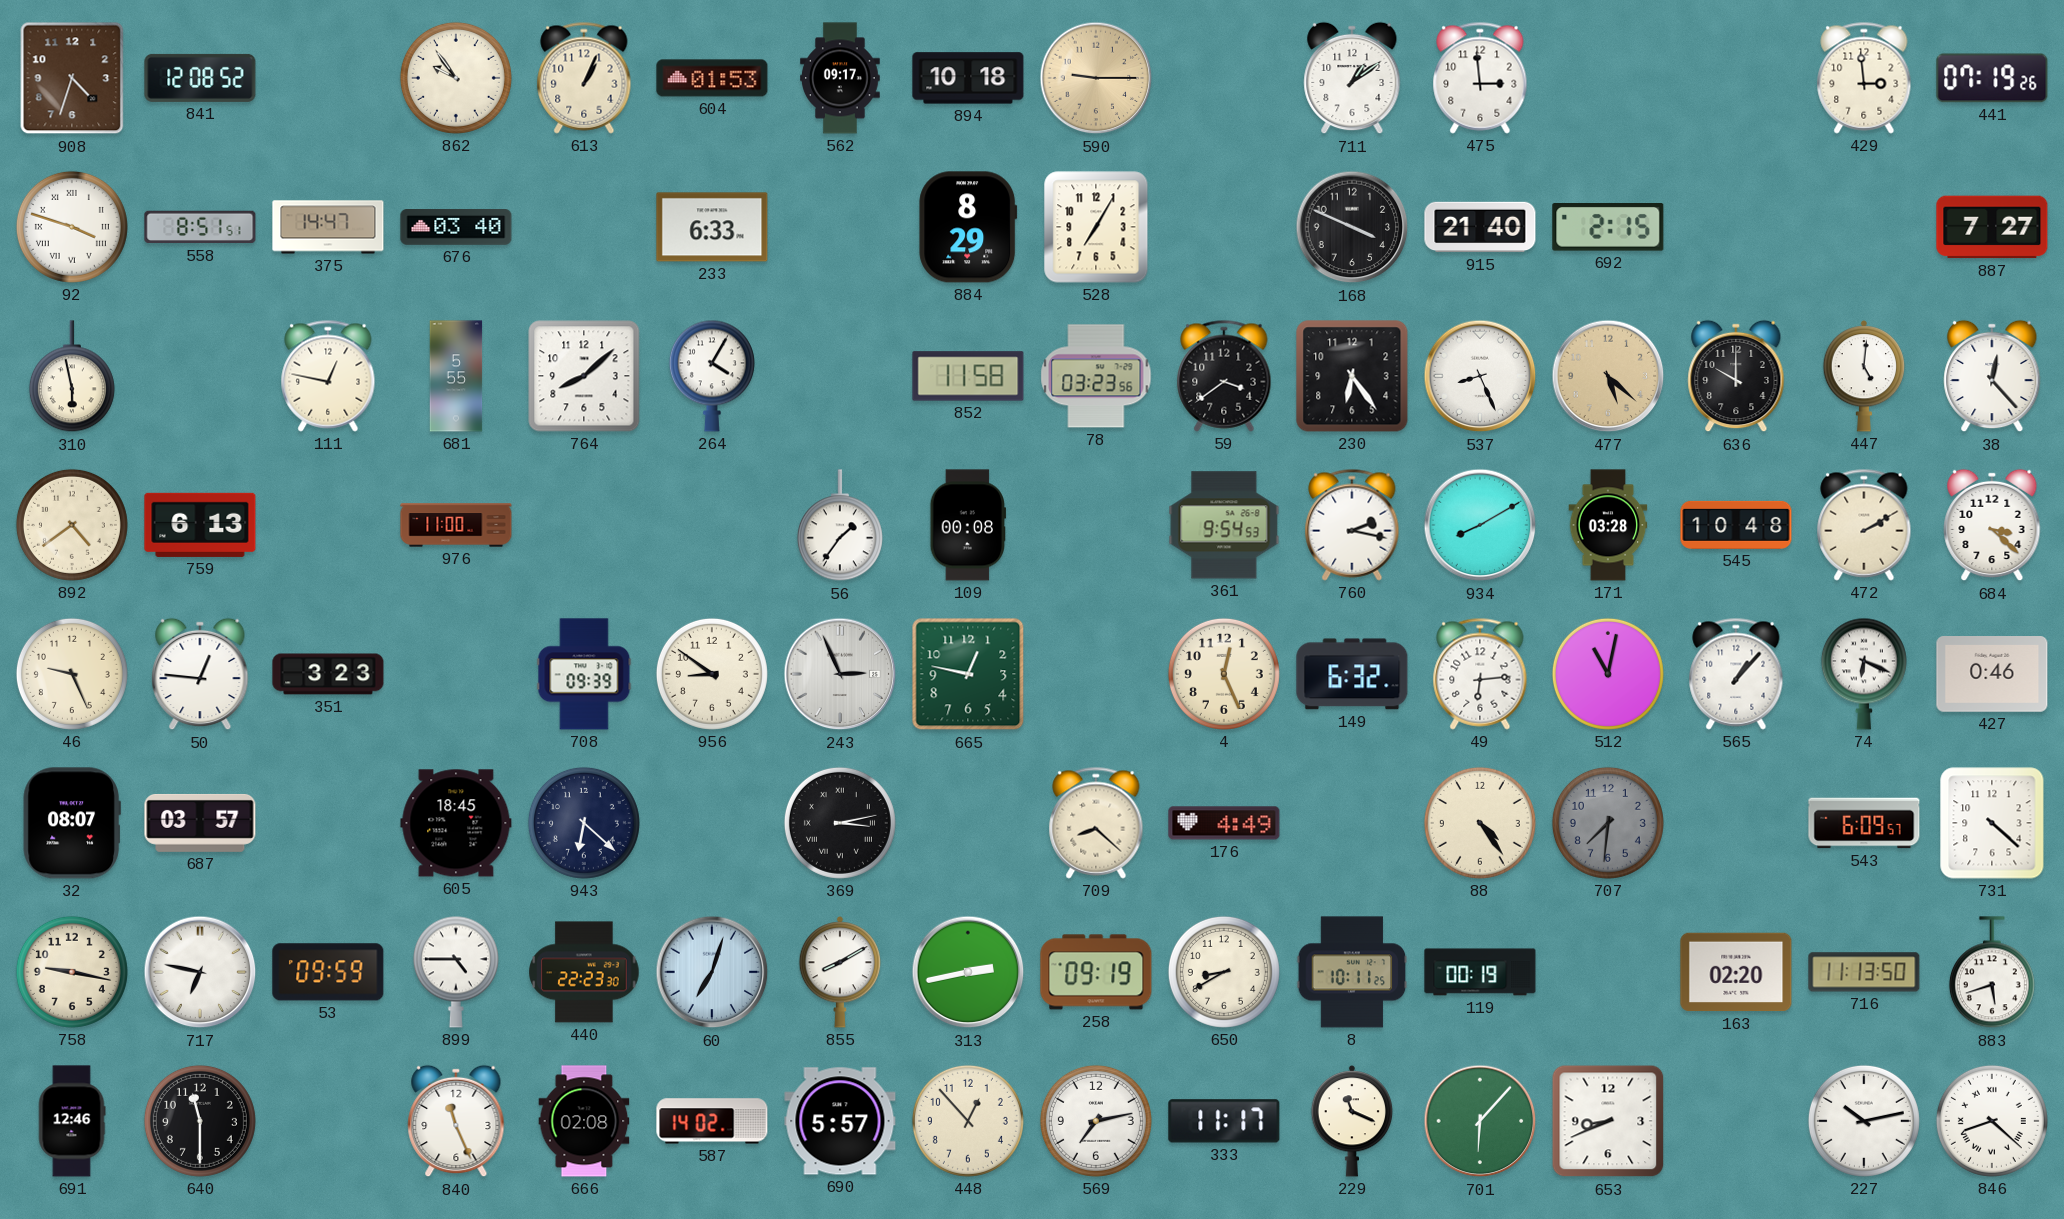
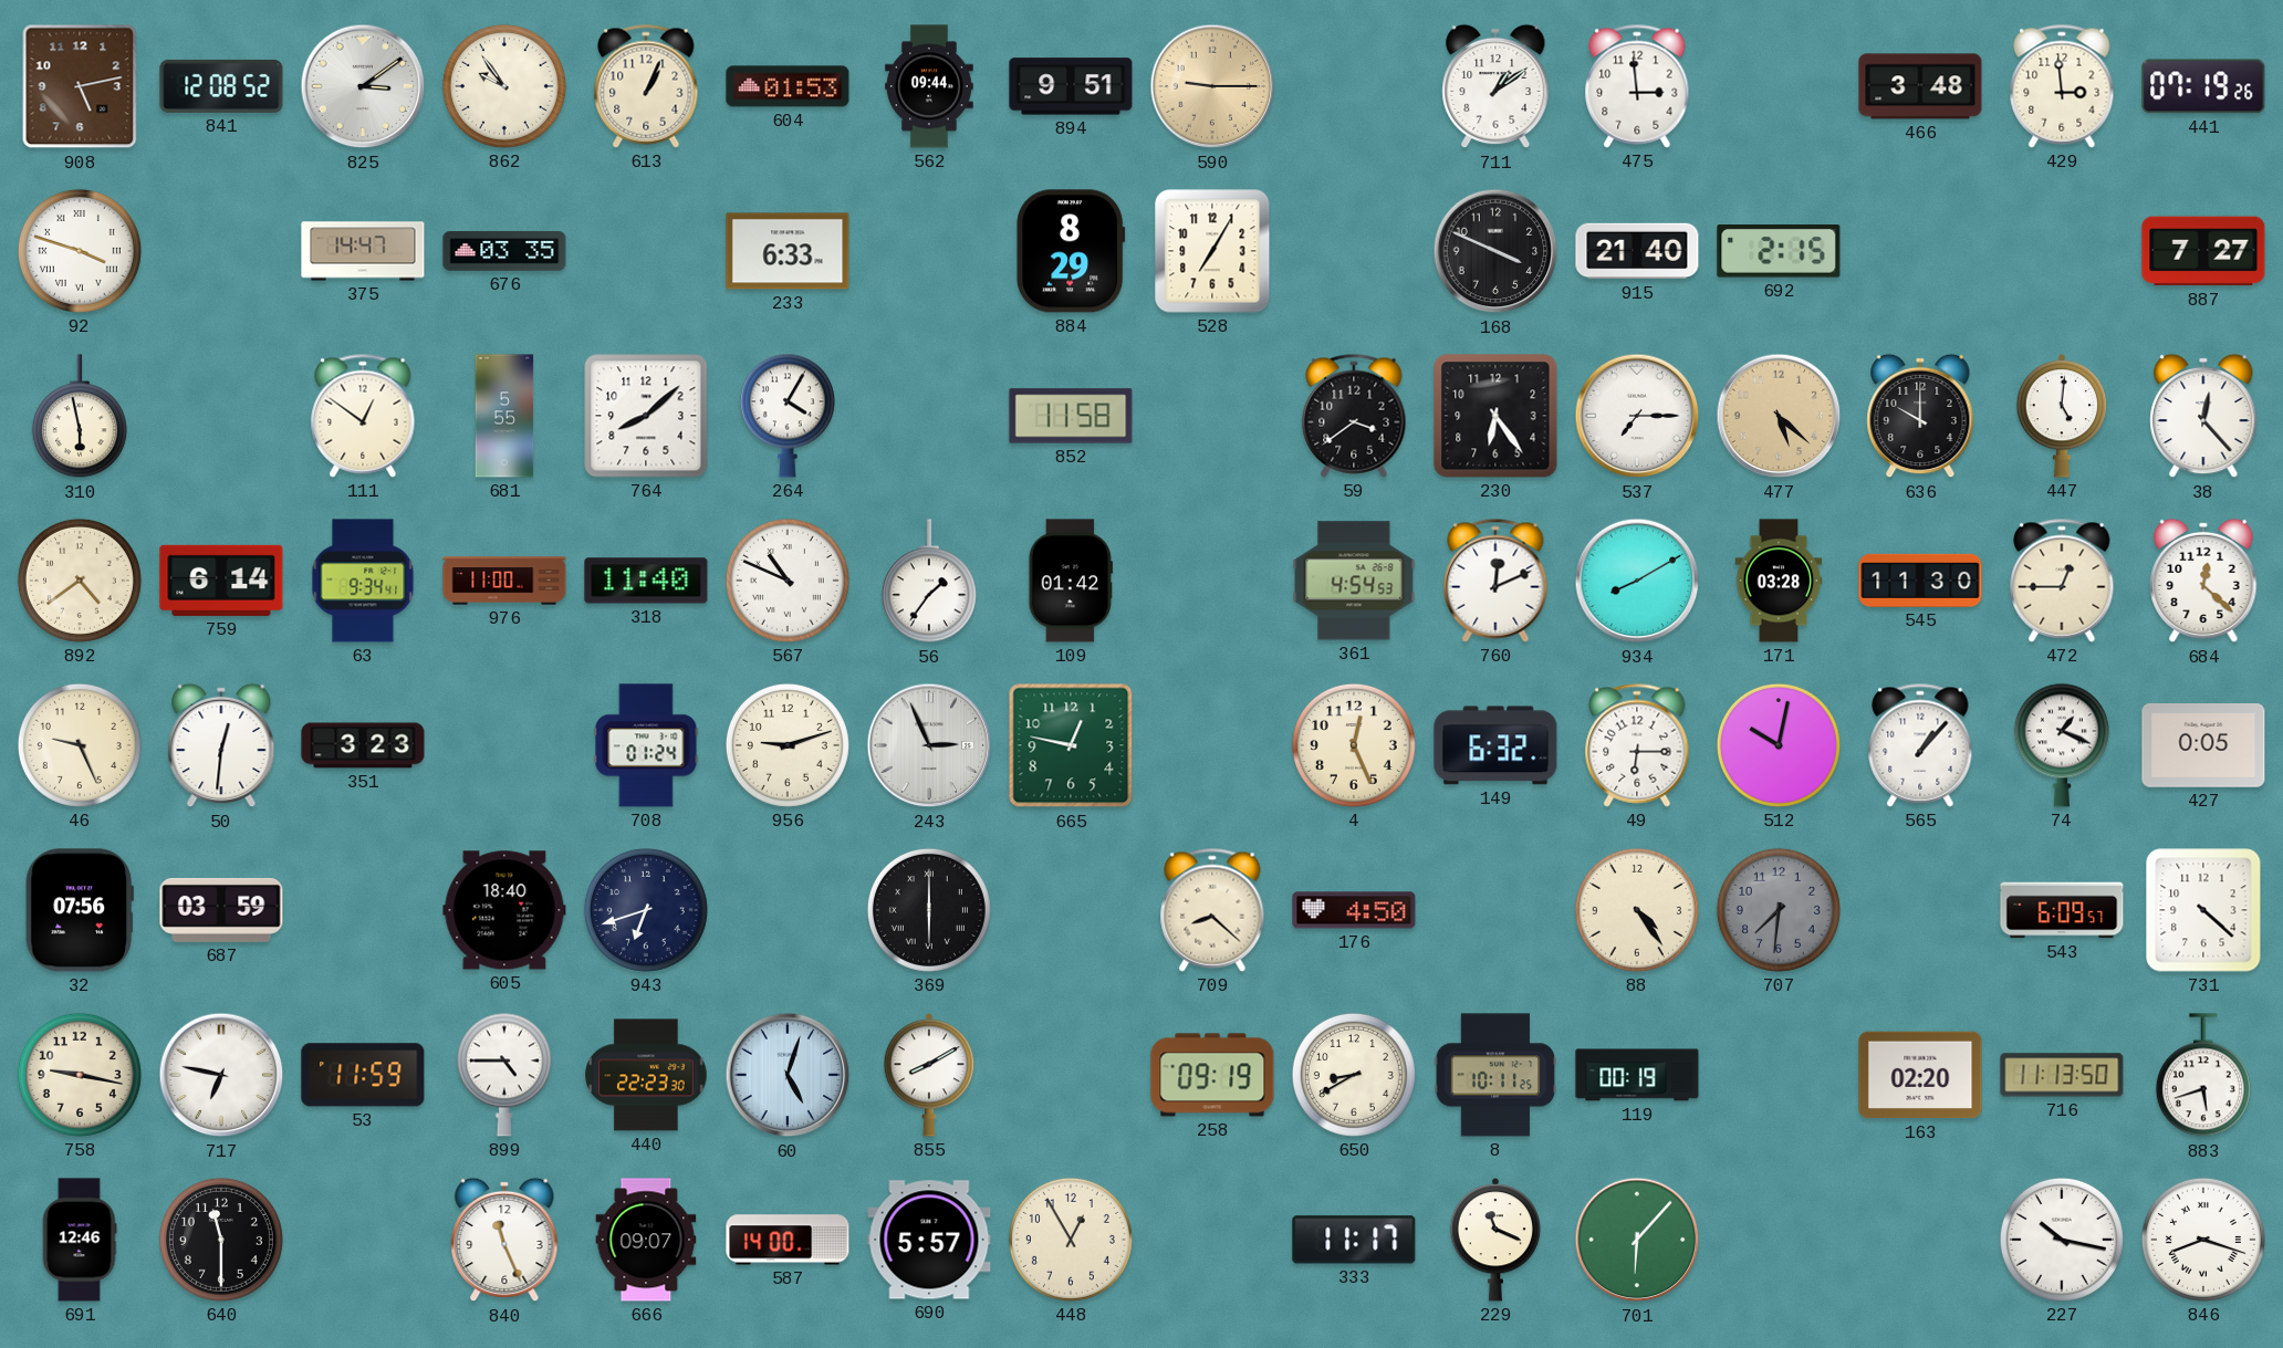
908: 4:33 -> 5:13
825: none -> 3:09
562: 09:17 -> 09:44
894: 10:18 -> 9:51
466: none -> 3:48
558: 8:51 -> none
676: 03:40 -> 03:35
111: 12:47 -> 12:51
78: 03:23 -> none
537: 8:26 -> 7:15
759: 6:13 -> 6:14
63: none -> 9:34
318: none -> 11:40
567: none -> 10:49
109: 00:08 -> 01:42
361: 9:54 -> 4:54
760: 2:17 -> 12:11
545: 10:48 -> 11:30
472: 2:10 -> 12:45
684: 3:22 -> 12:22
50: 12:46 -> 12:31
708: 09:39 -> 01:24
956: 8:51 -> 9:12
49: 6:14 -> 6:15
512: 11:02 -> 10:02
74: 6:19 -> 1:19
427: 0:46 -> 0:05
32: 08:07 -> 07:56
687: 03:57 -> 03:59
605: 18:45 -> 18:40
943: 6:22 -> 6:42
369: 3:13 -> 6:00
176: 4:49 -> 4:50
53: 09:59 -> 11:59
60: 7:03 -> 5:03
313: 2:43 -> none
666: 02:08 -> 09:07
587: 14:02 -> 14:00
448: 12:53 -> 12:55
569: 7:13 -> none
653: 8:41 -> none
227: 10:13 -> 10:17
846: 8:22 -> 8:18
